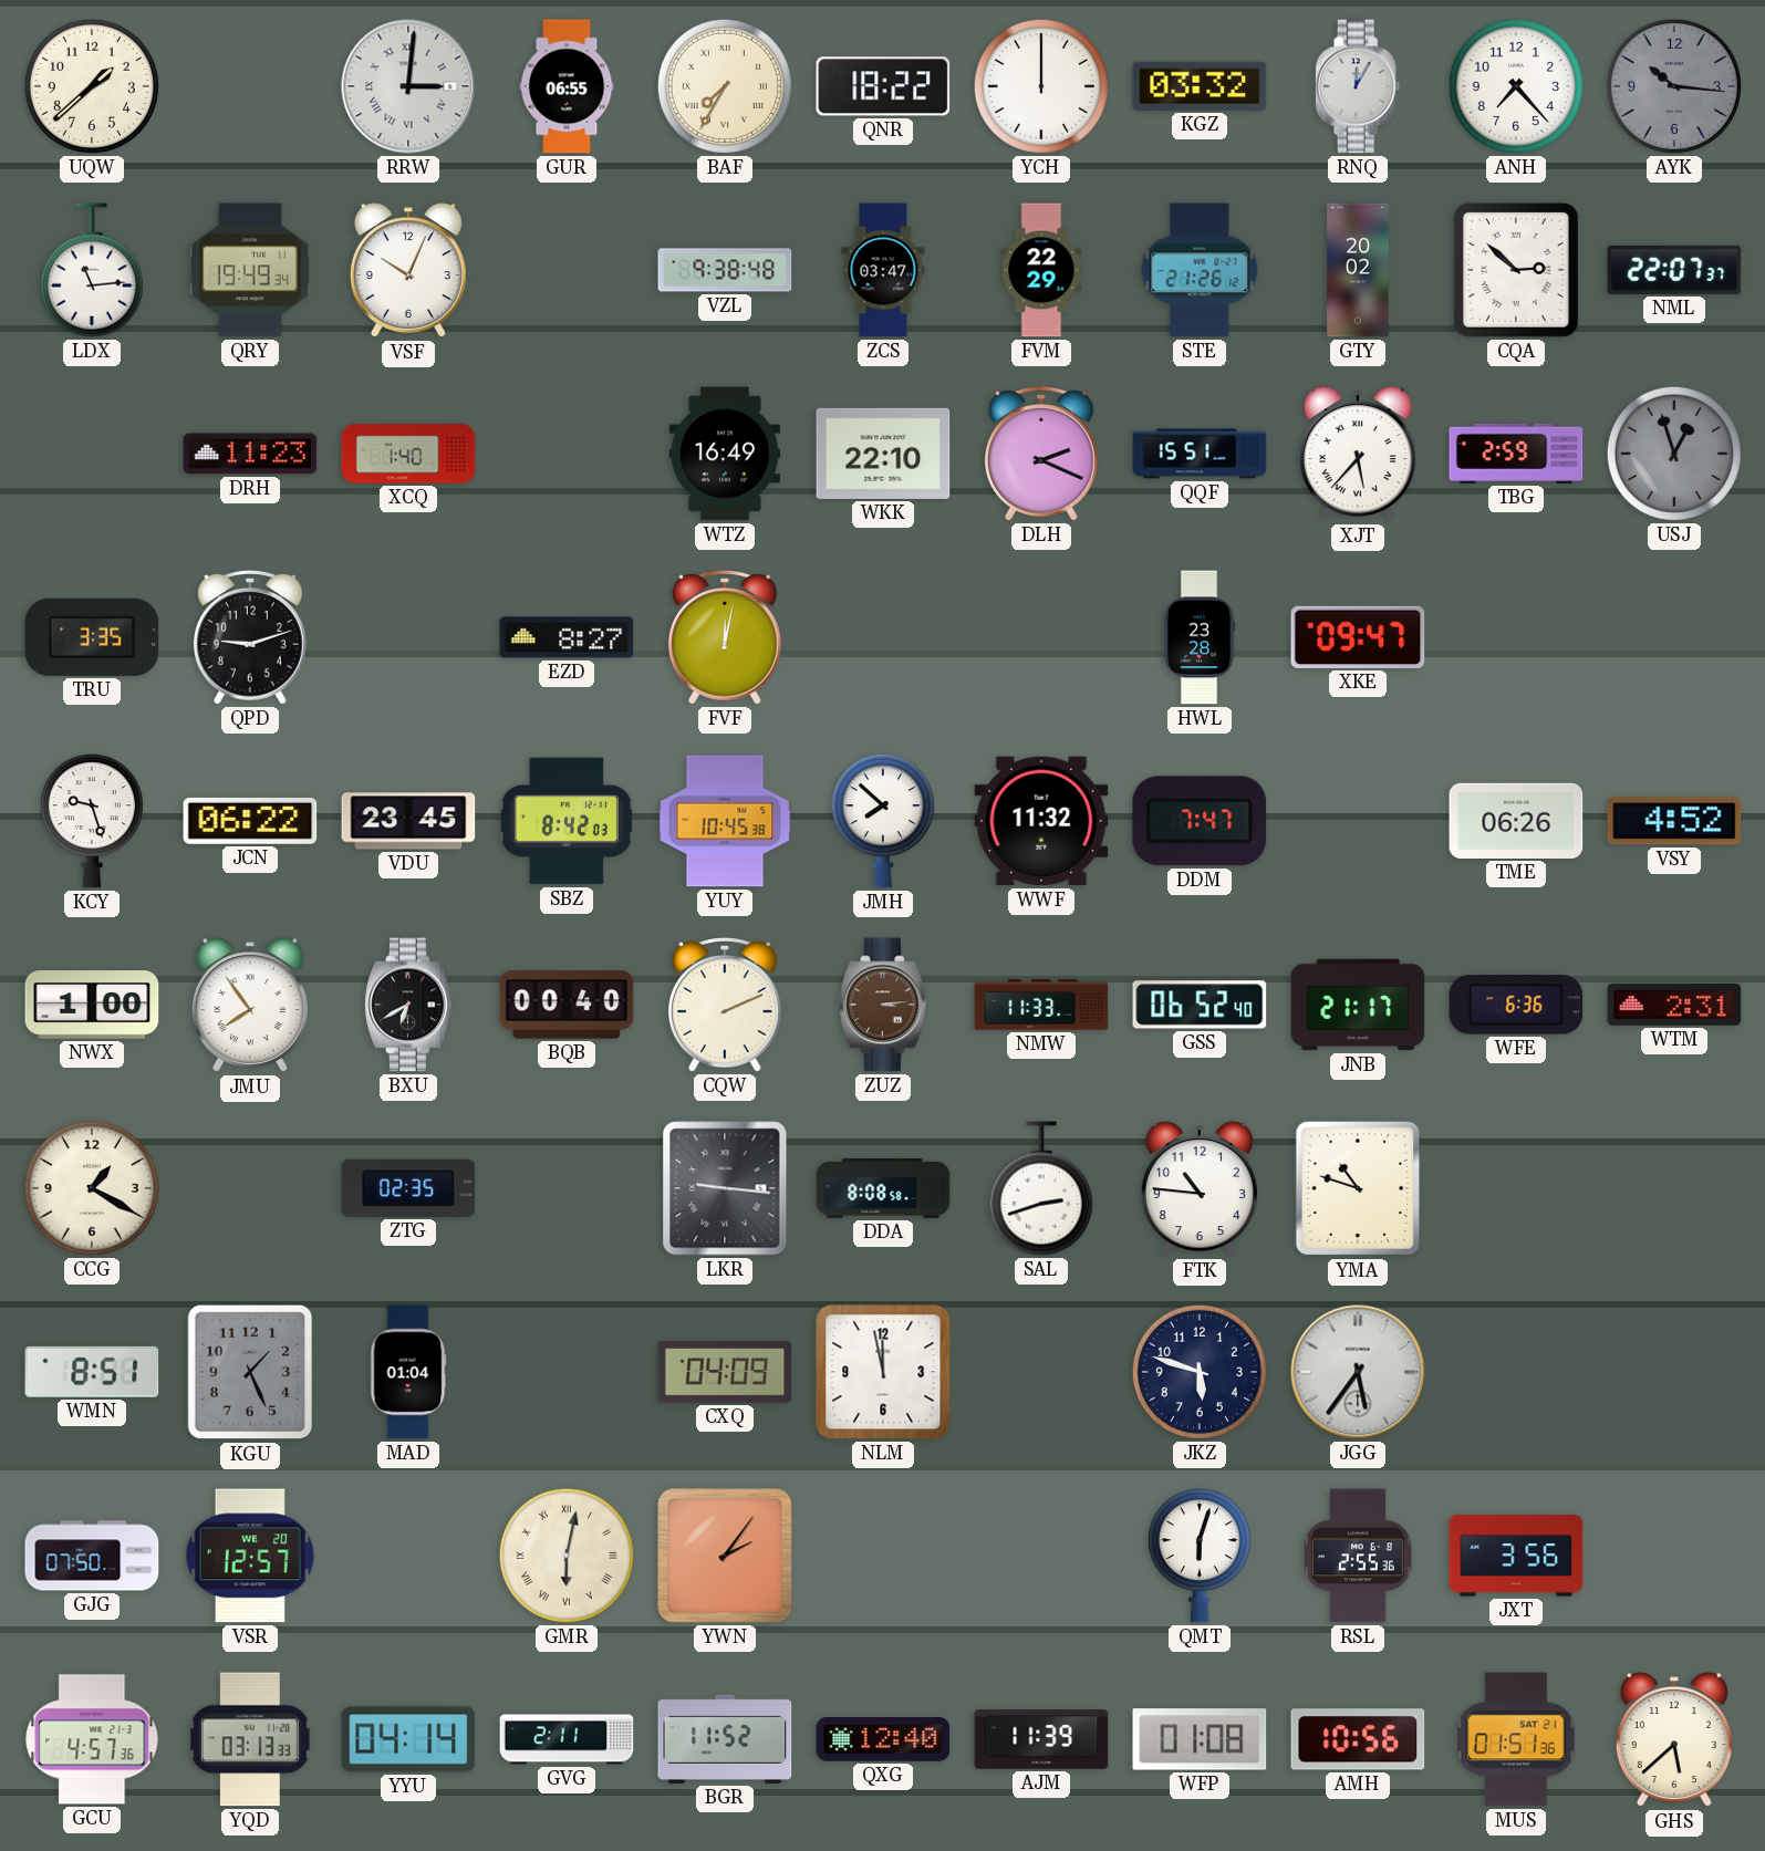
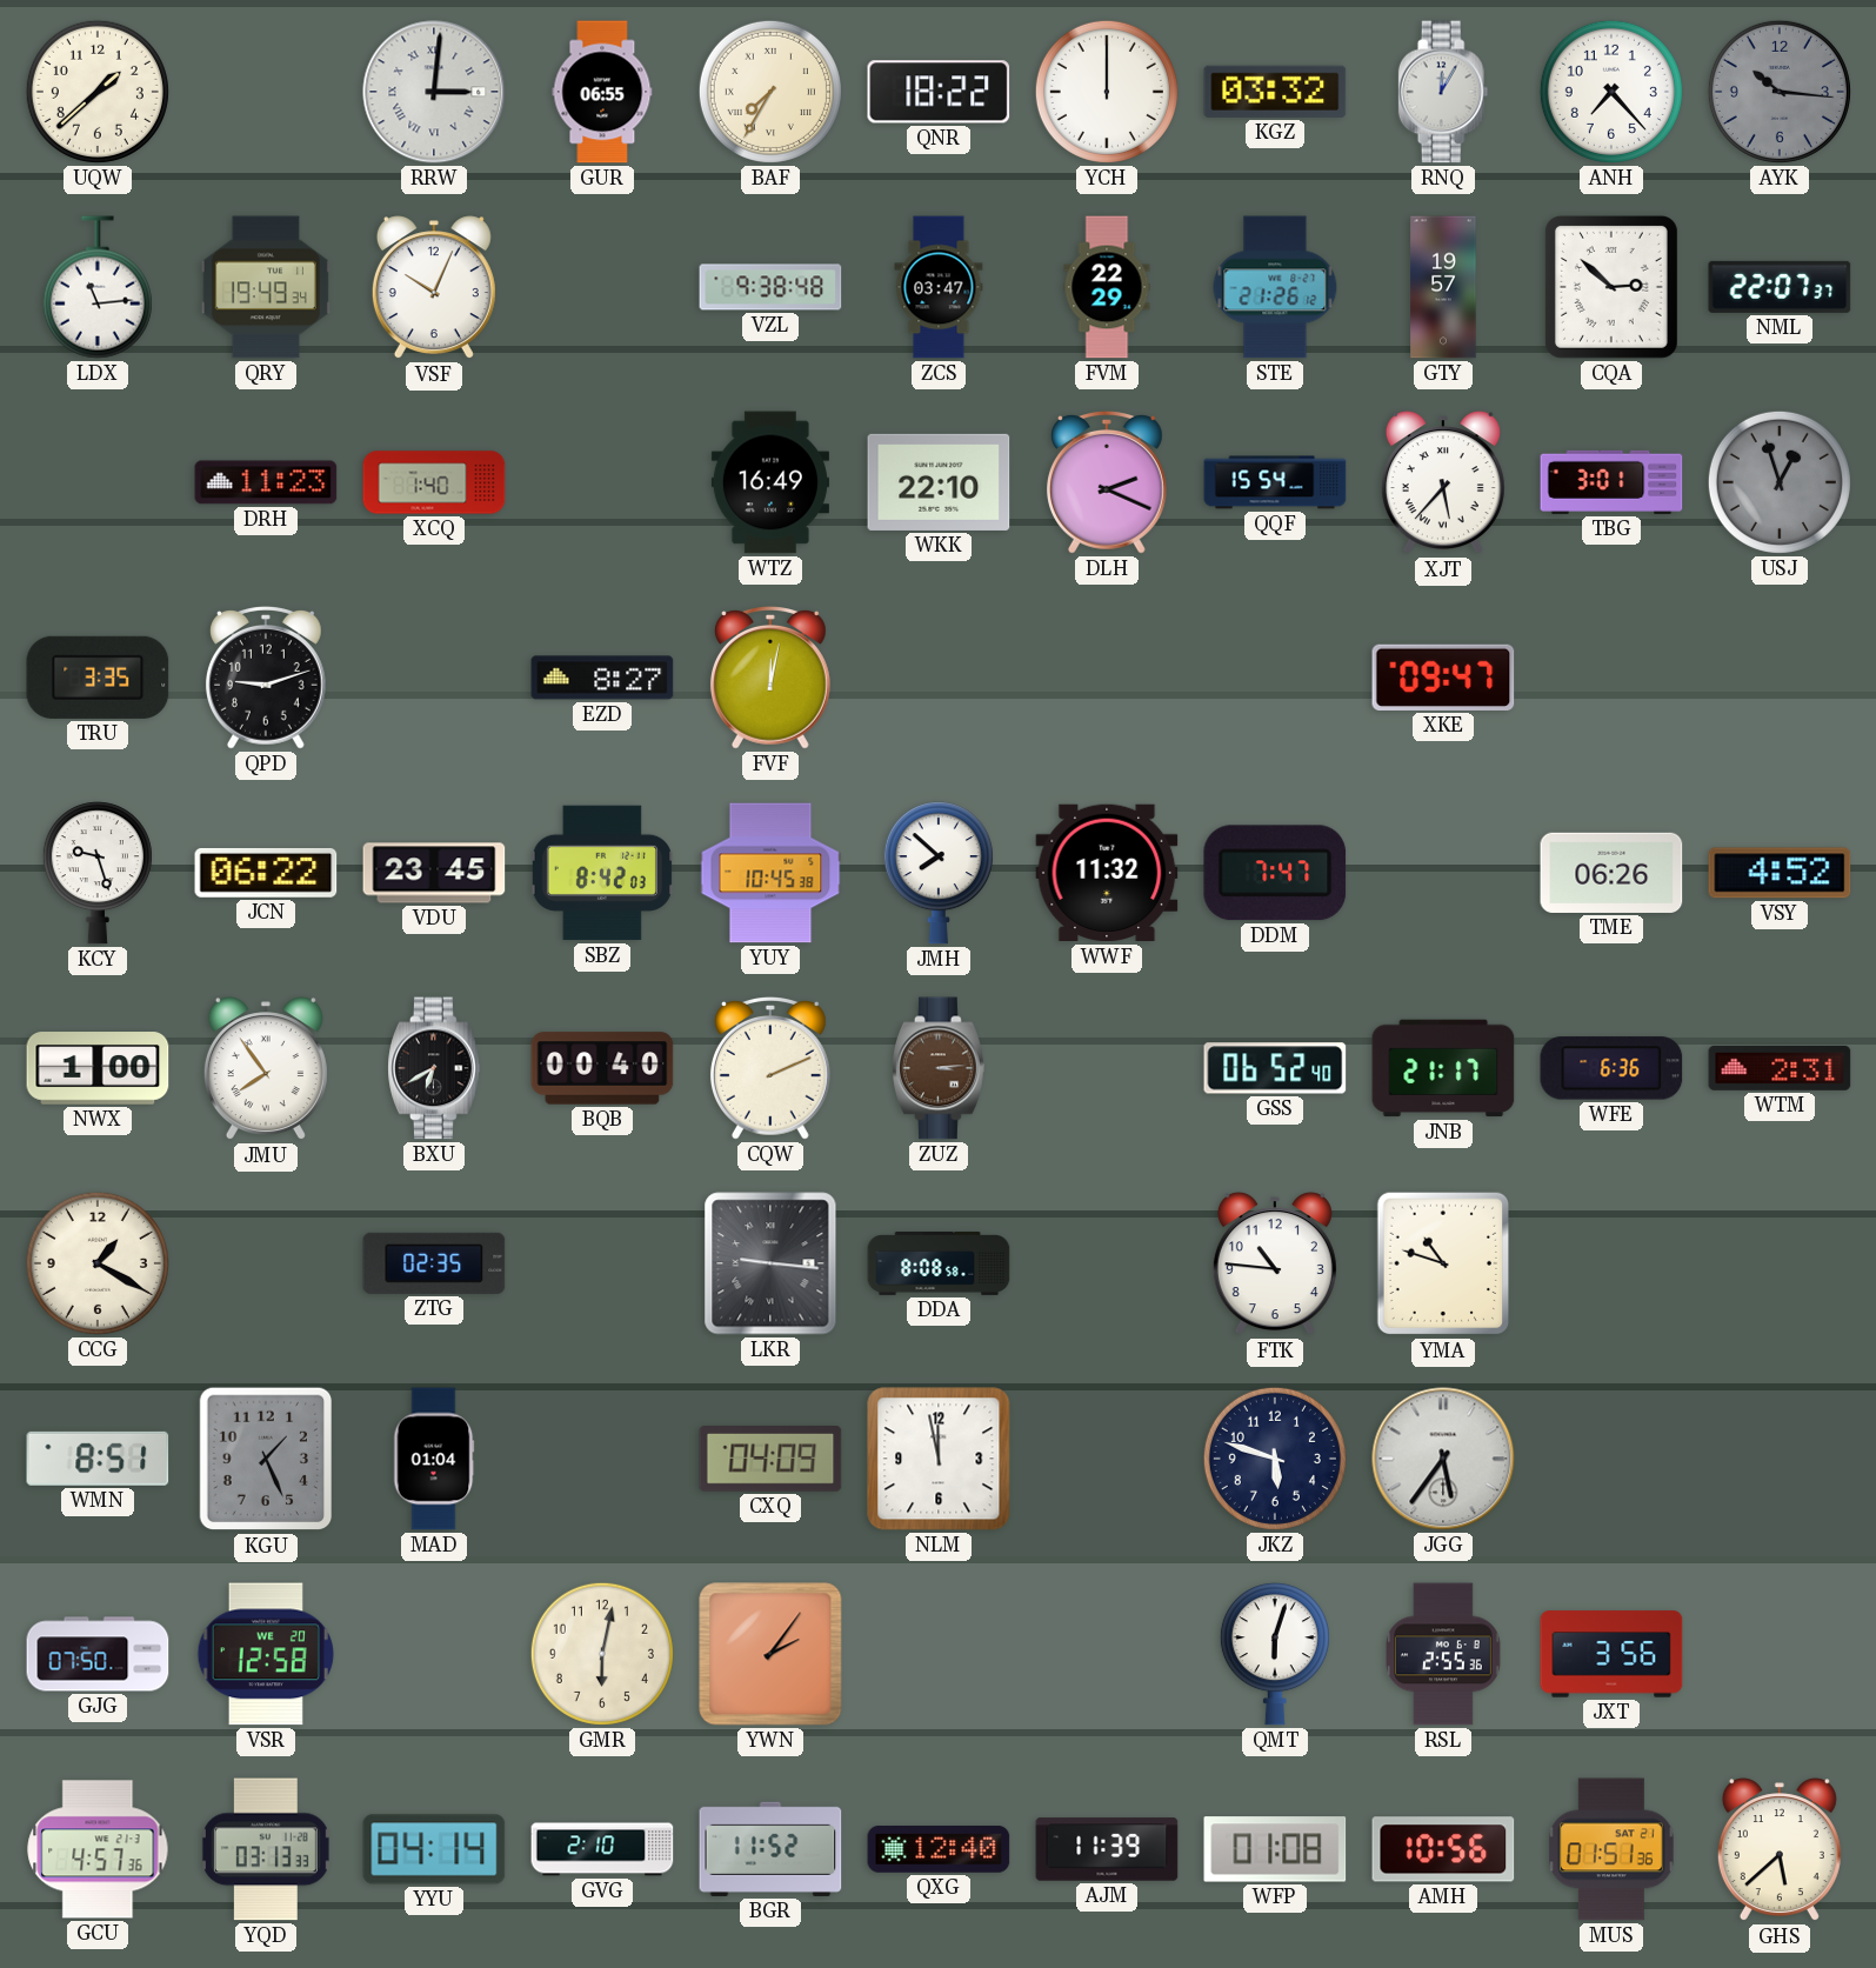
GTY: 20:02 -> 19:57
QQF: 15:51 -> 15:54
TBG: 2:59 -> 3:01
HWL: 23:28 -> none
NMW: 11:33 -> none
SAL: 2:42 -> none
VSR: 12:57 -> 12:58
GMR numerals: Roman -> Arabic
GVG: 2:11 -> 2:10
